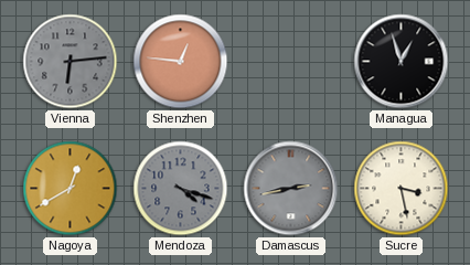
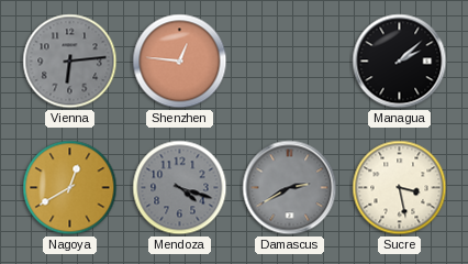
Managua: 12:57 -> 2:08
Damascus: 2:43 -> 2:40
